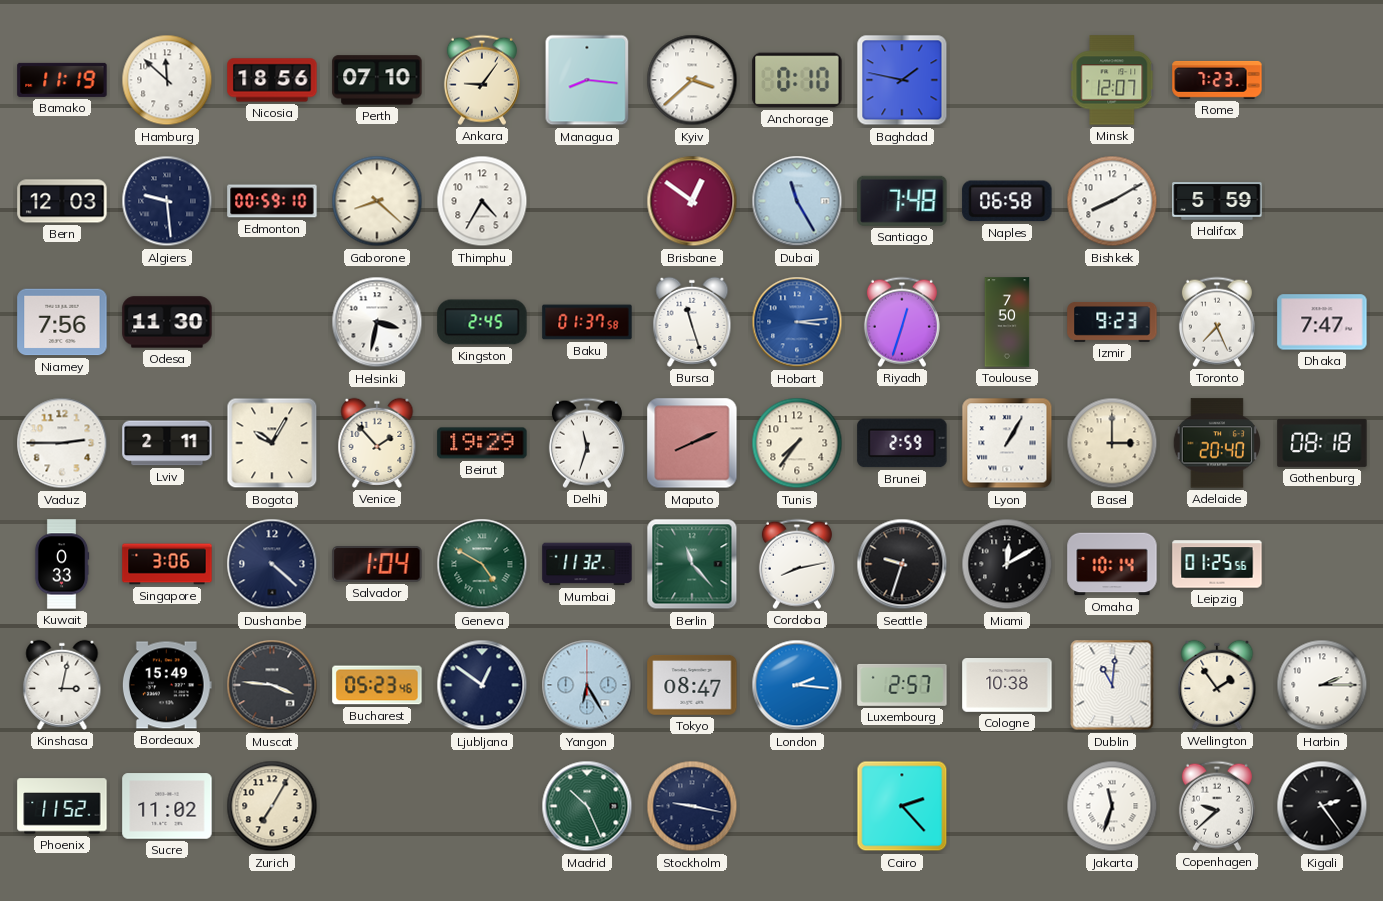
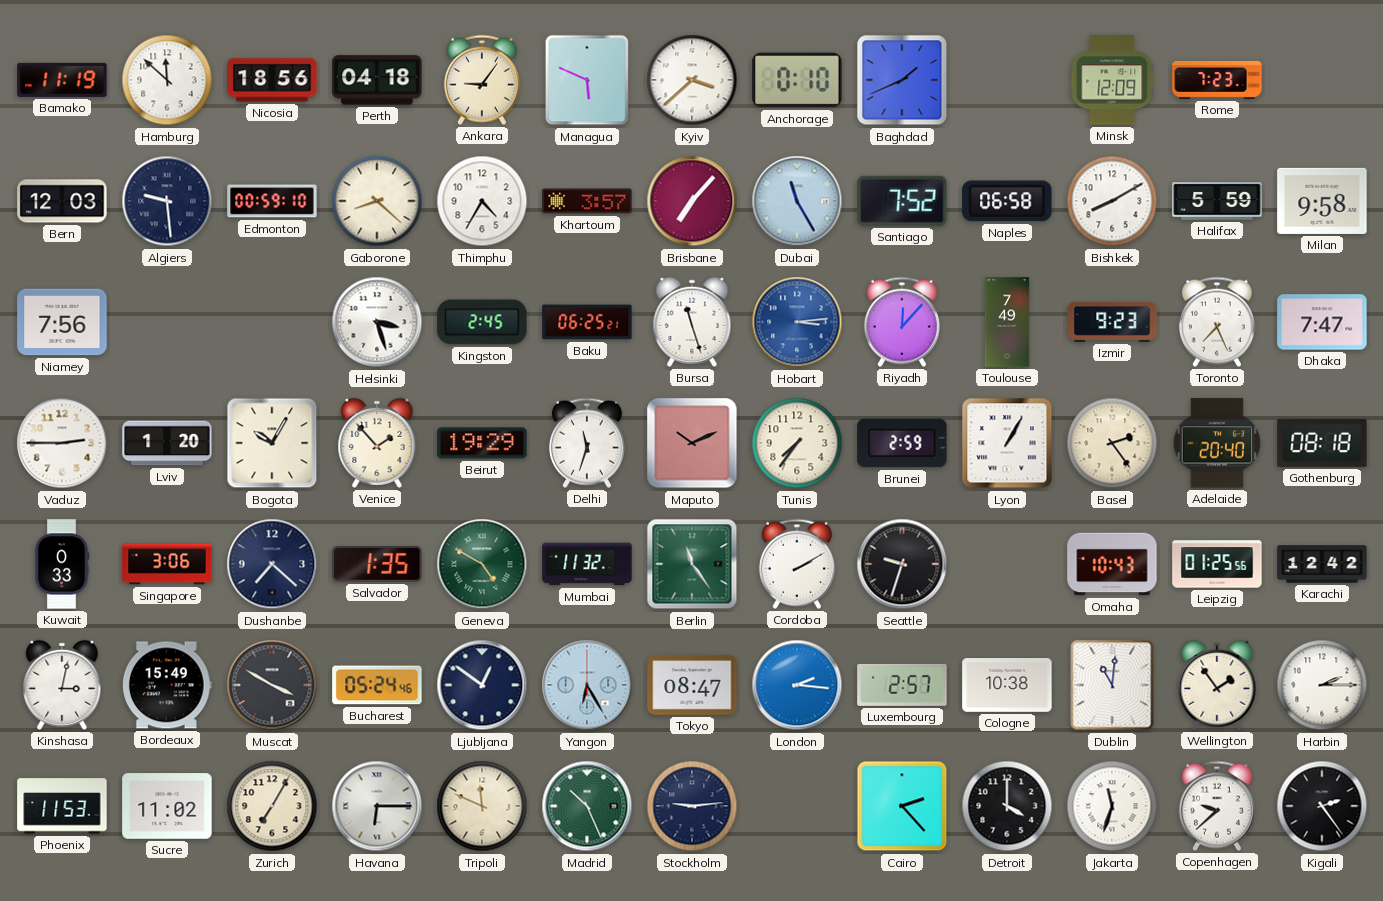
Perth: 07:10 -> 04:18
Managua: 8:16 -> 5:49
Baghdad: 1:47 -> 1:41
Minsk: 12:07 -> 12:09
Khartoum: none -> 3:57
Brisbane: 12:51 -> 7:07
Santiago: 7:48 -> 7:52
Milan: none -> 9:58
Odesa: 11:30 -> none
Helsinki: 3:32 -> 3:27
Baku: 01:37 -> 06:25
Riyadh: 12:33 -> 12:07
Toulouse: 7:50 -> 7:49
Lviv: 2:11 -> 1:20
Maputo: 8:11 -> 10:11
Basel: 3:00 -> 2:24
Dushanbe: 4:22 -> 7:22
Salvador: 1:04 -> 1:35
Berlin: 11:23 -> 11:24
Cordoba: 8:13 -> 2:10
Miami: 12:10 -> none
Omaha: 10:14 -> 10:43
Karachi: none -> 12:42
Muscat: 3:46 -> 3:50
Bucharest: 05:23 -> 05:24
Phoenix: 11:52 -> 11:53
Havana: none -> 6:15
Tripoli: none -> 11:49
Stockholm: 9:17 -> 9:14
Detroit: none -> 4:00
